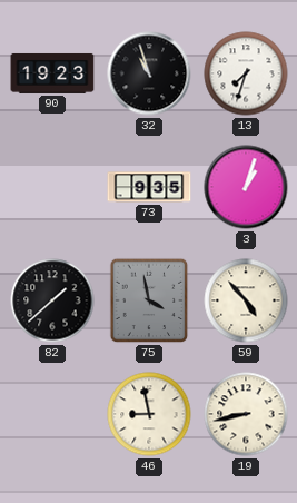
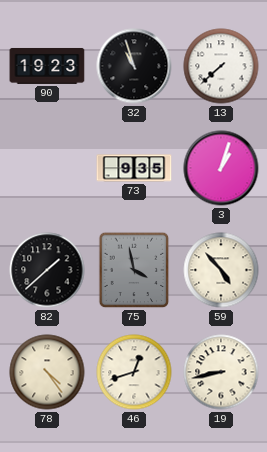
13: 7:33 -> 7:38
78: none -> 4:24
46: 8:58 -> 12:42
